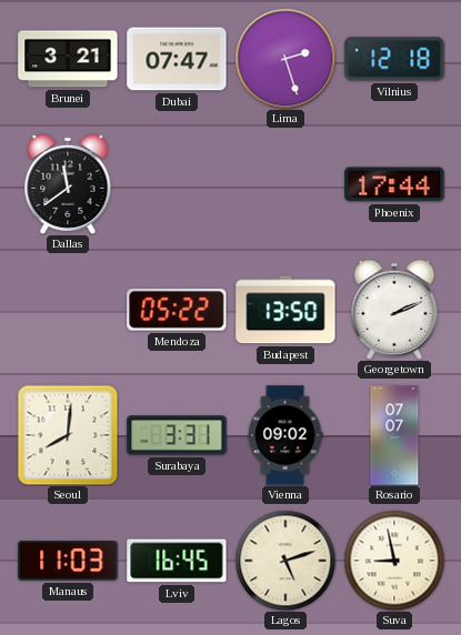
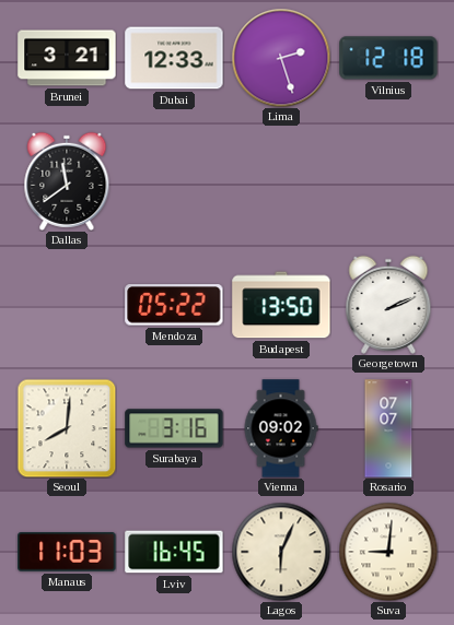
Dubai: 07:47 -> 12:33
Phoenix: 17:44 -> none
Surabaya: 3:31 -> 3:16
Lagos: 5:12 -> 6:04
Suva: 8:58 -> 9:01
